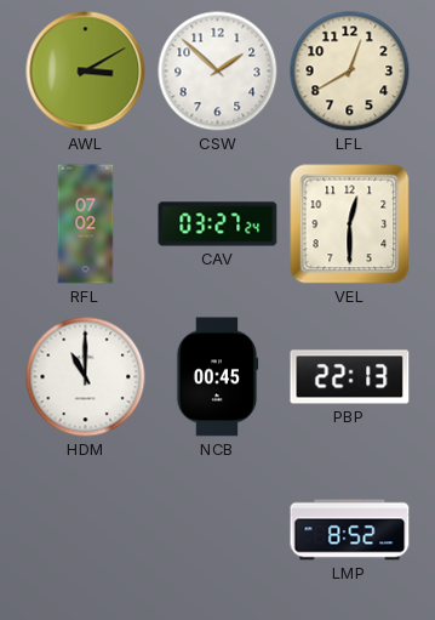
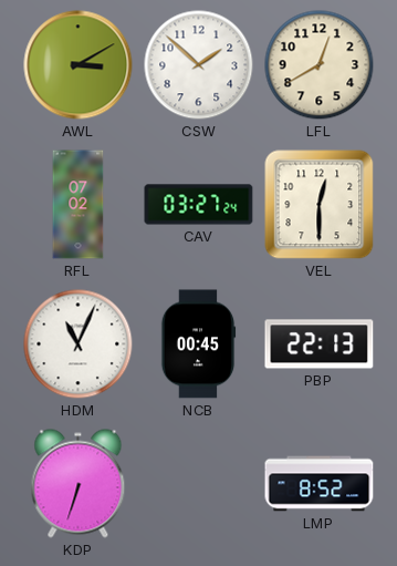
HDM: 11:00 -> 11:04
KDP: none -> 6:33
